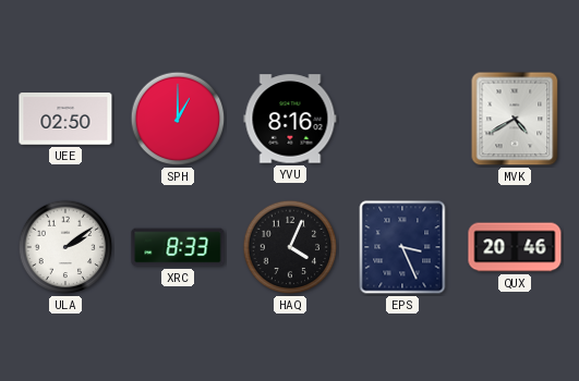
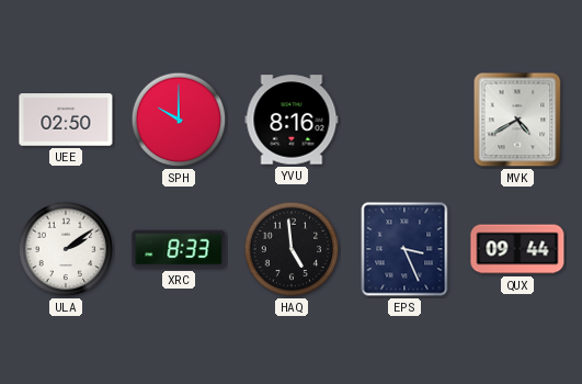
SPH: 1:00 -> 10:00
HAQ: 4:04 -> 4:59
QUX: 20:46 -> 09:44
